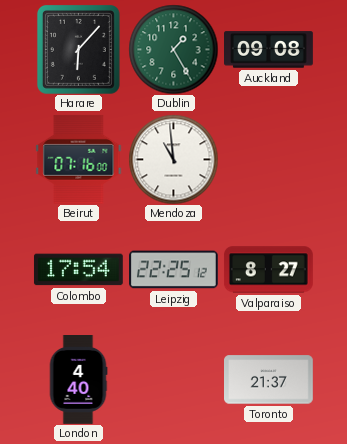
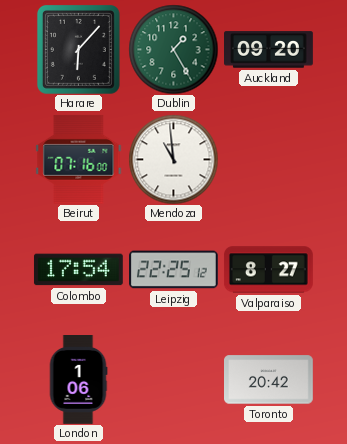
Auckland: 09:08 -> 09:20
London: 4:40 -> 1:06
Toronto: 21:37 -> 20:42
